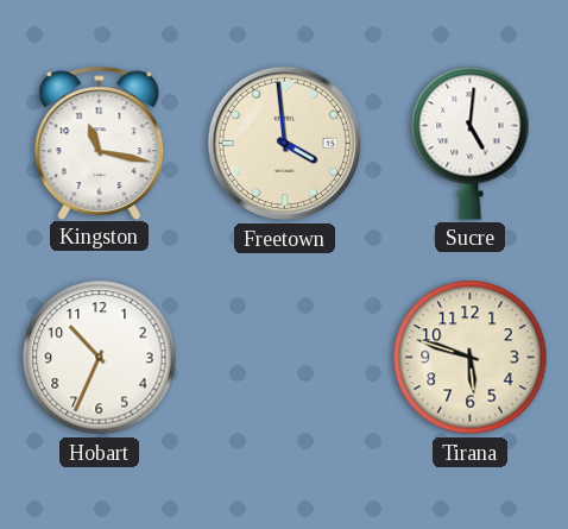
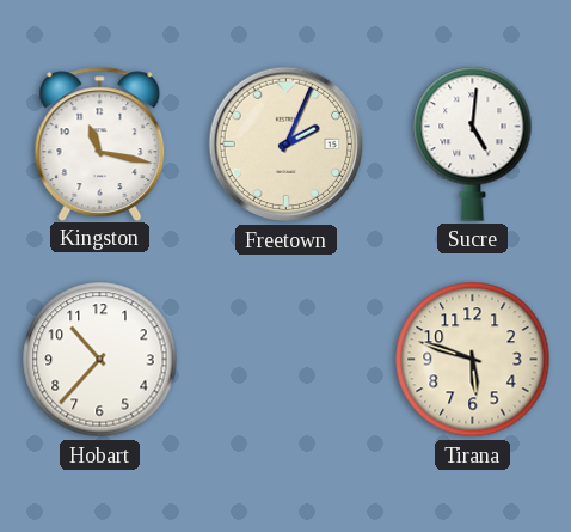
Freetown: 3:59 -> 2:04
Hobart: 10:34 -> 10:37
